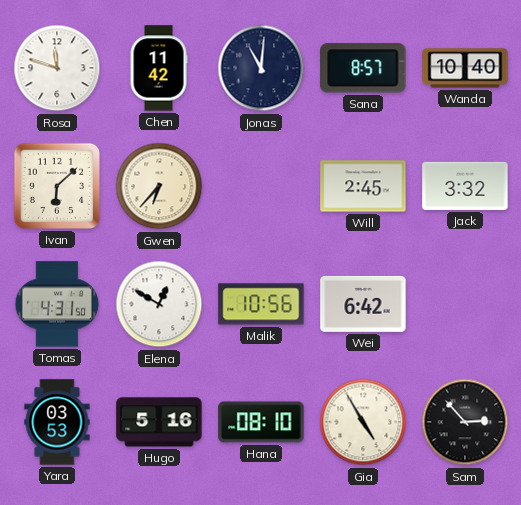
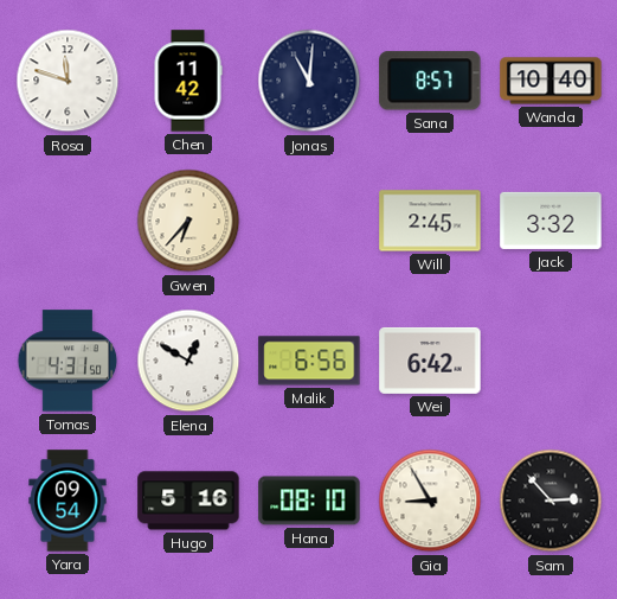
Ivan: 6:08 -> none
Malik: 10:56 -> 6:56
Yara: 03:53 -> 09:54
Gia: 4:55 -> 8:55
